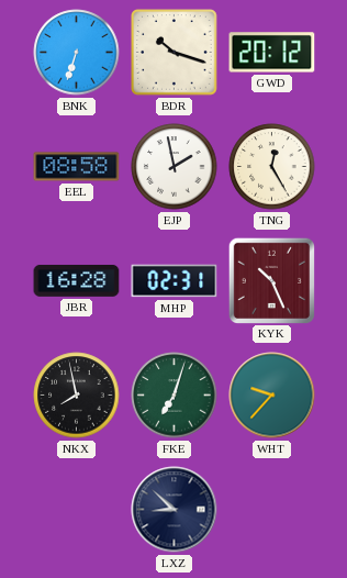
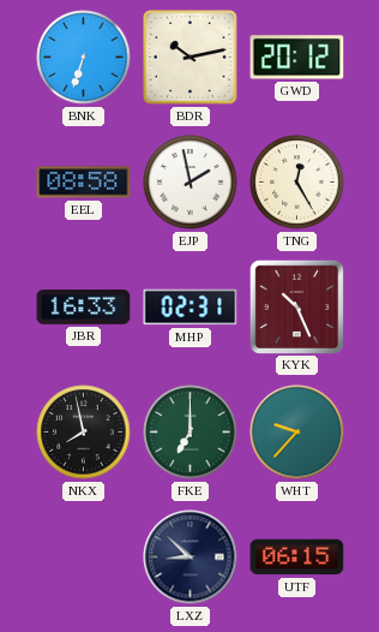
BDR: 10:18 -> 10:13
JBR: 16:28 -> 16:33
FKE: 7:03 -> 7:00
UTF: none -> 06:15
